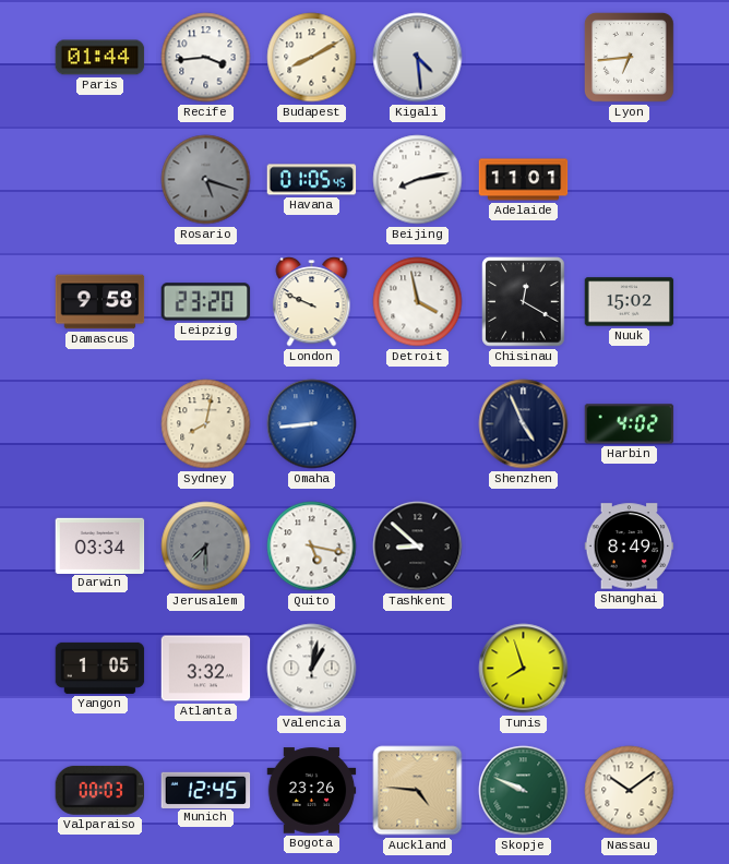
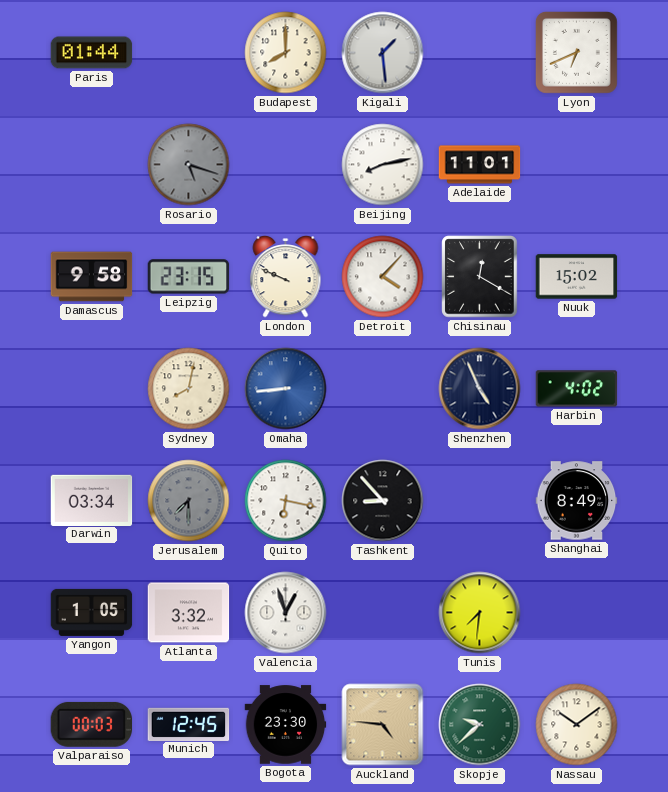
Recife: 3:44 -> none
Budapest: 8:10 -> 8:00
Kigali: 4:29 -> 1:29
Lyon: 6:44 -> 6:41
Havana: 01:05 -> none
Leipzig: 23:20 -> 23:15
Detroit: 3:58 -> 4:07
Quito: 5:17 -> 6:17
Tashkent: 8:52 -> 8:53
Valencia: 1:02 -> 12:57
Tunis: 7:57 -> 7:31
Bogota: 23:26 -> 23:30
Skopje: 9:49 -> 9:38
